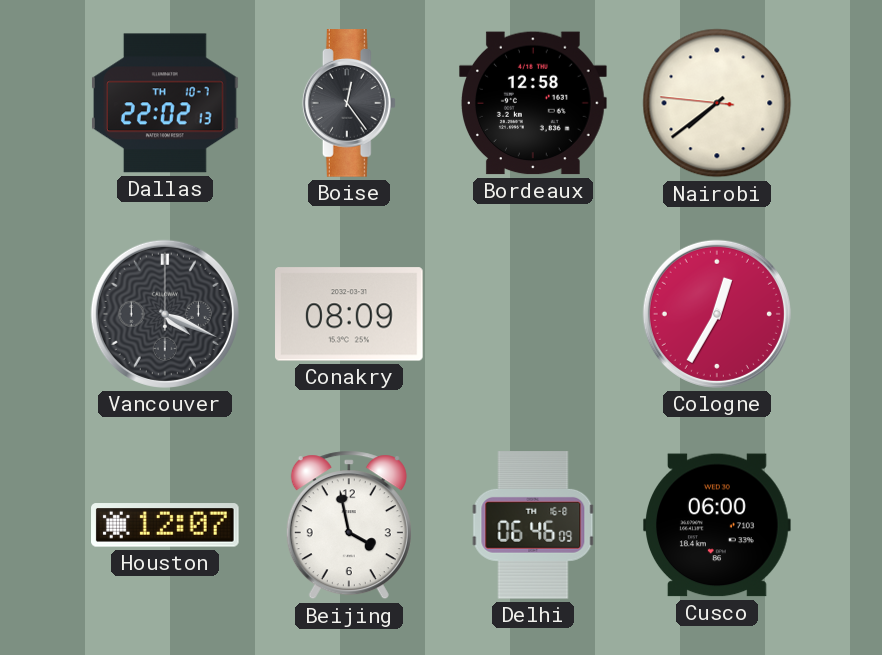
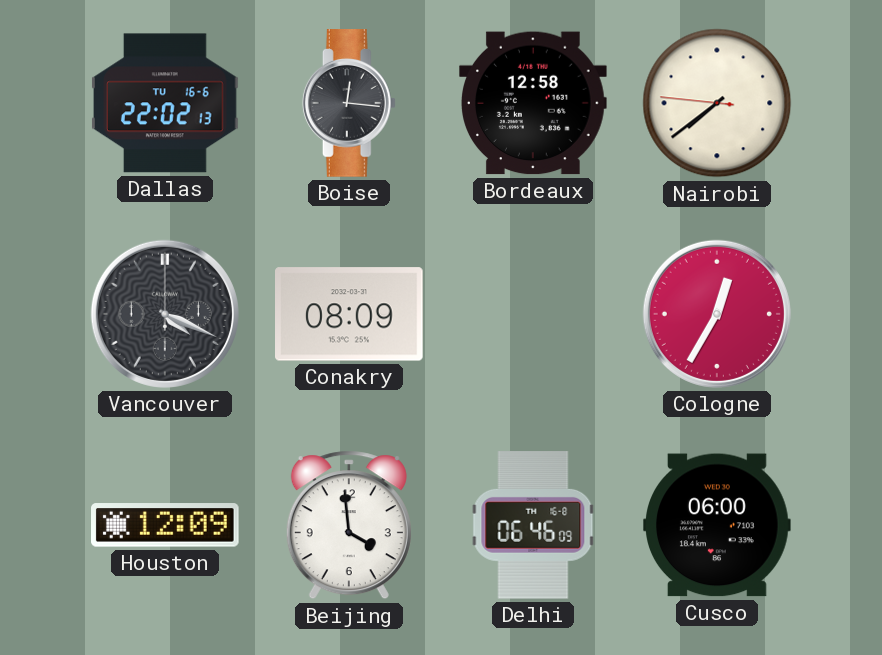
Dallas date: TH 10-7 -> TU 16-6
Boise: 12:24 -> 12:16
Houston: 12:07 -> 12:09
Beijing: 3:58 -> 3:59
